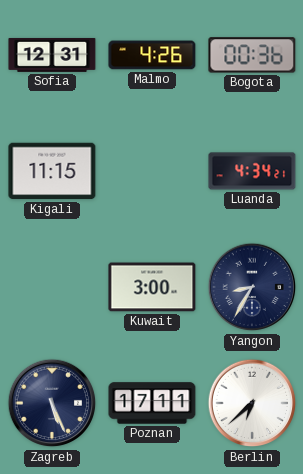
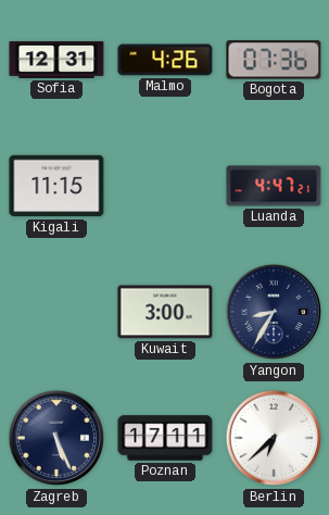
Bogota: 00:36 -> 07:36
Luanda: 4:34 -> 4:47
